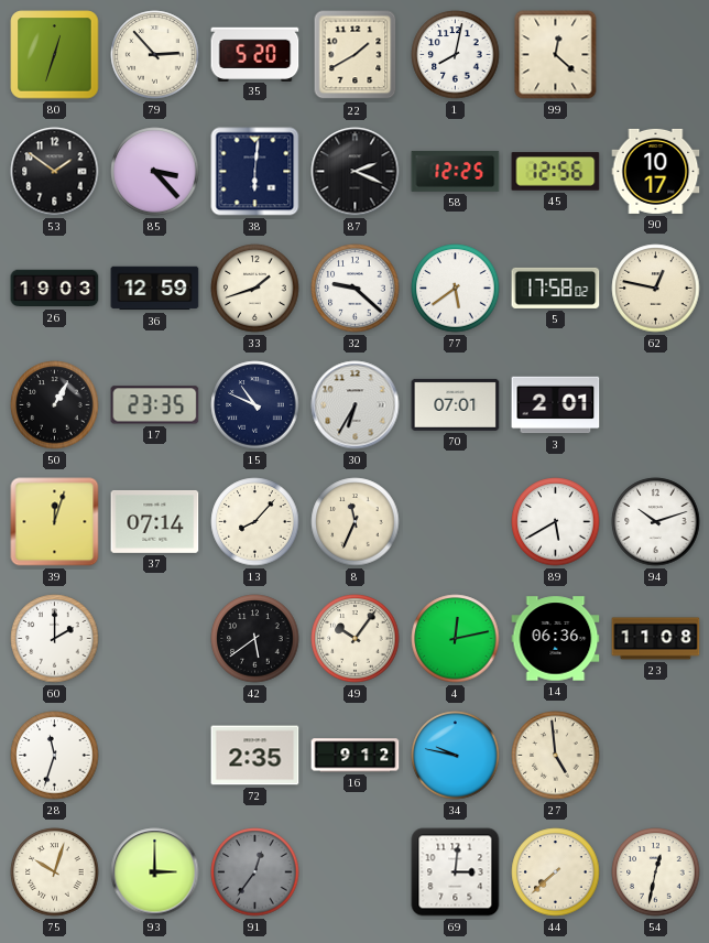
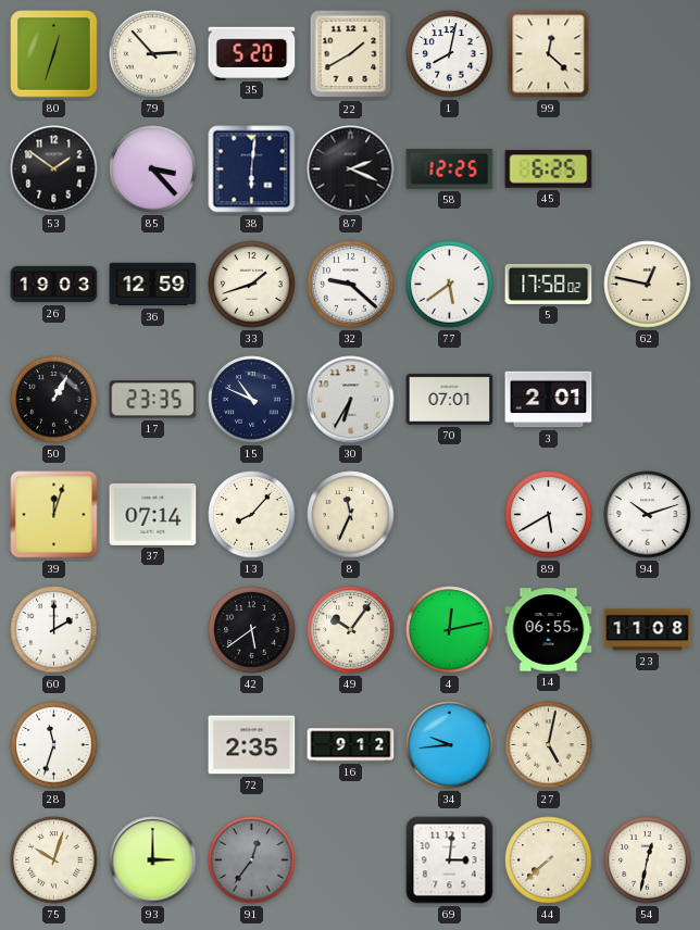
45: 12:56 -> 6:25
90: 10:17 -> none
14: 06:36 -> 06:55
34: 9:47 -> 9:44
27: 4:59 -> 5:02
